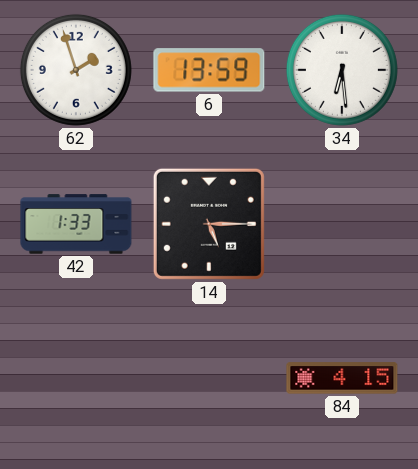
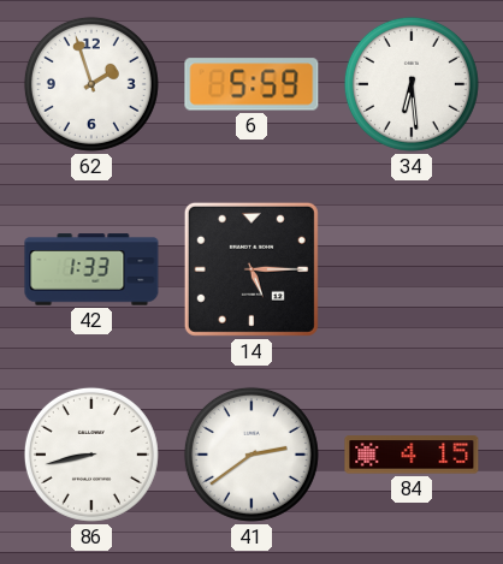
6: 13:59 -> 5:59
86: none -> 8:43
41: none -> 2:39
